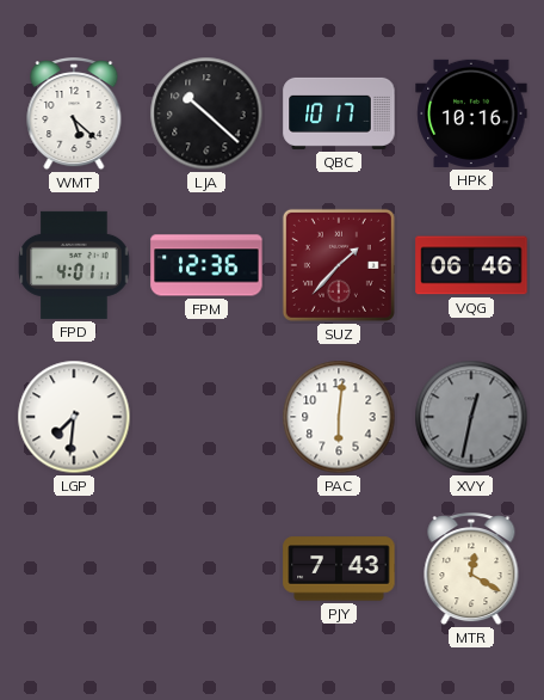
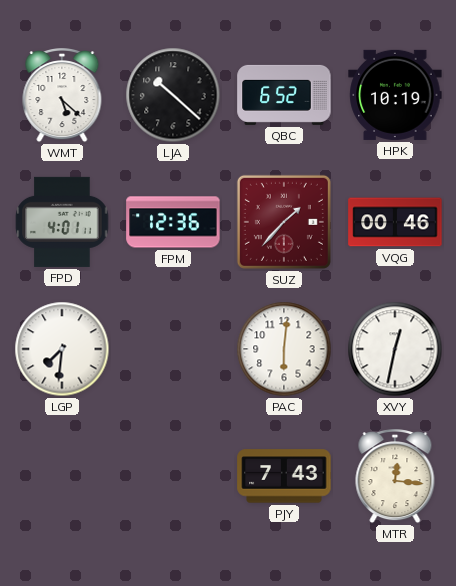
QBC: 10:17 -> 6:52
HPK: 10:16 -> 10:19
VQG: 06:46 -> 00:46
XVY dial: grey -> white
MTR: 12:20 -> 12:16
